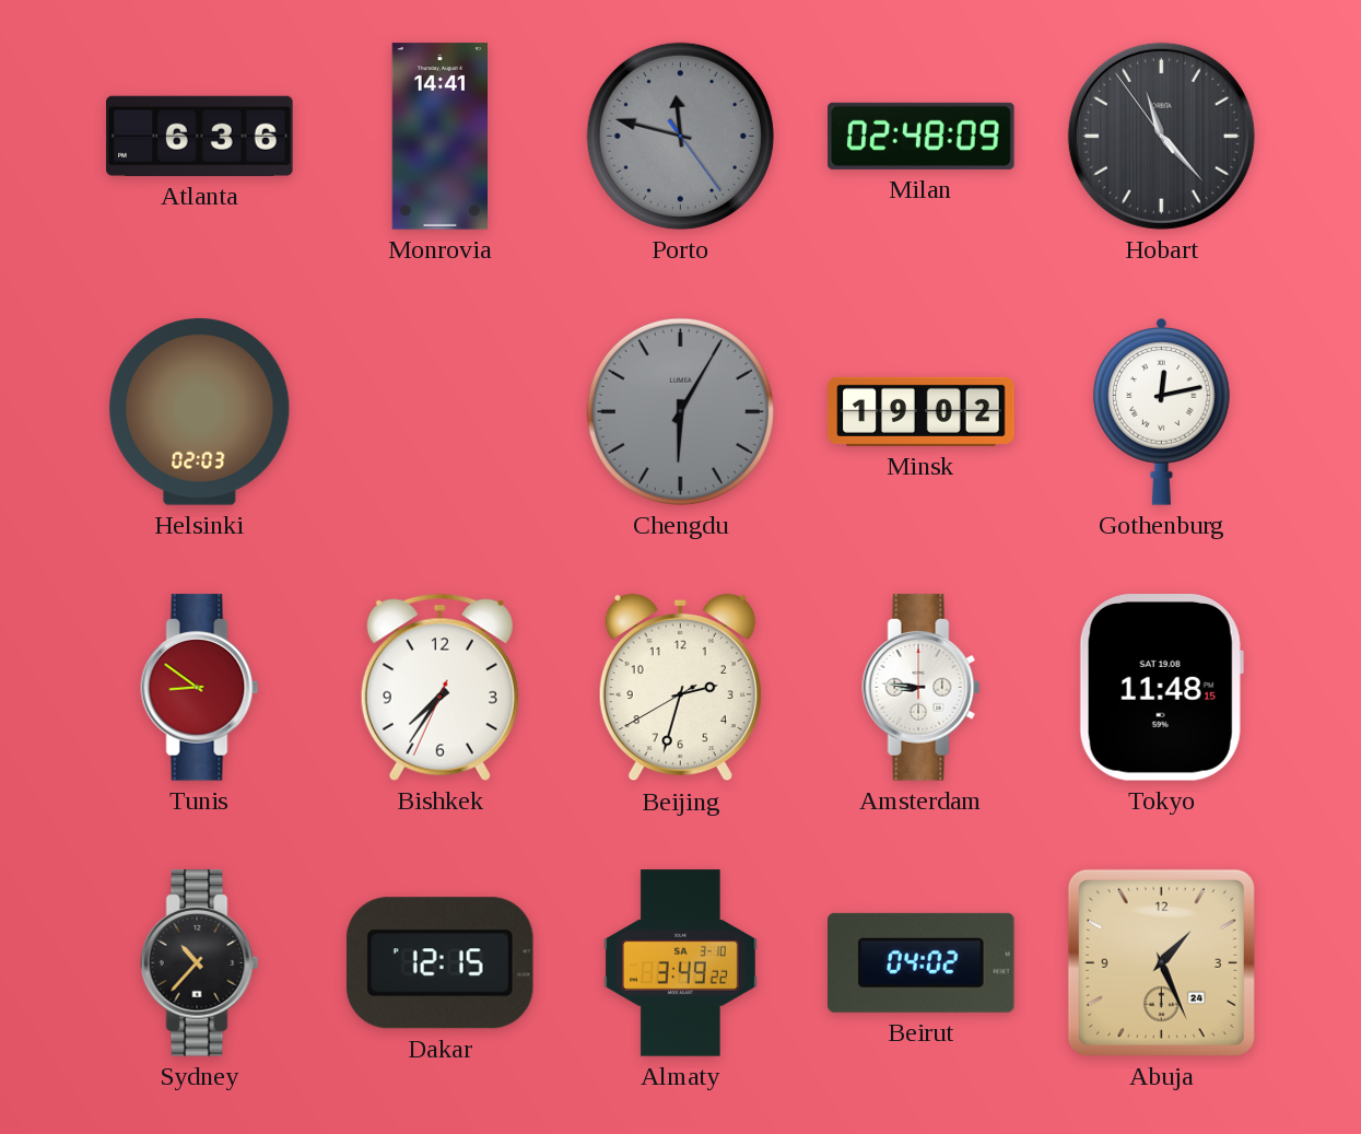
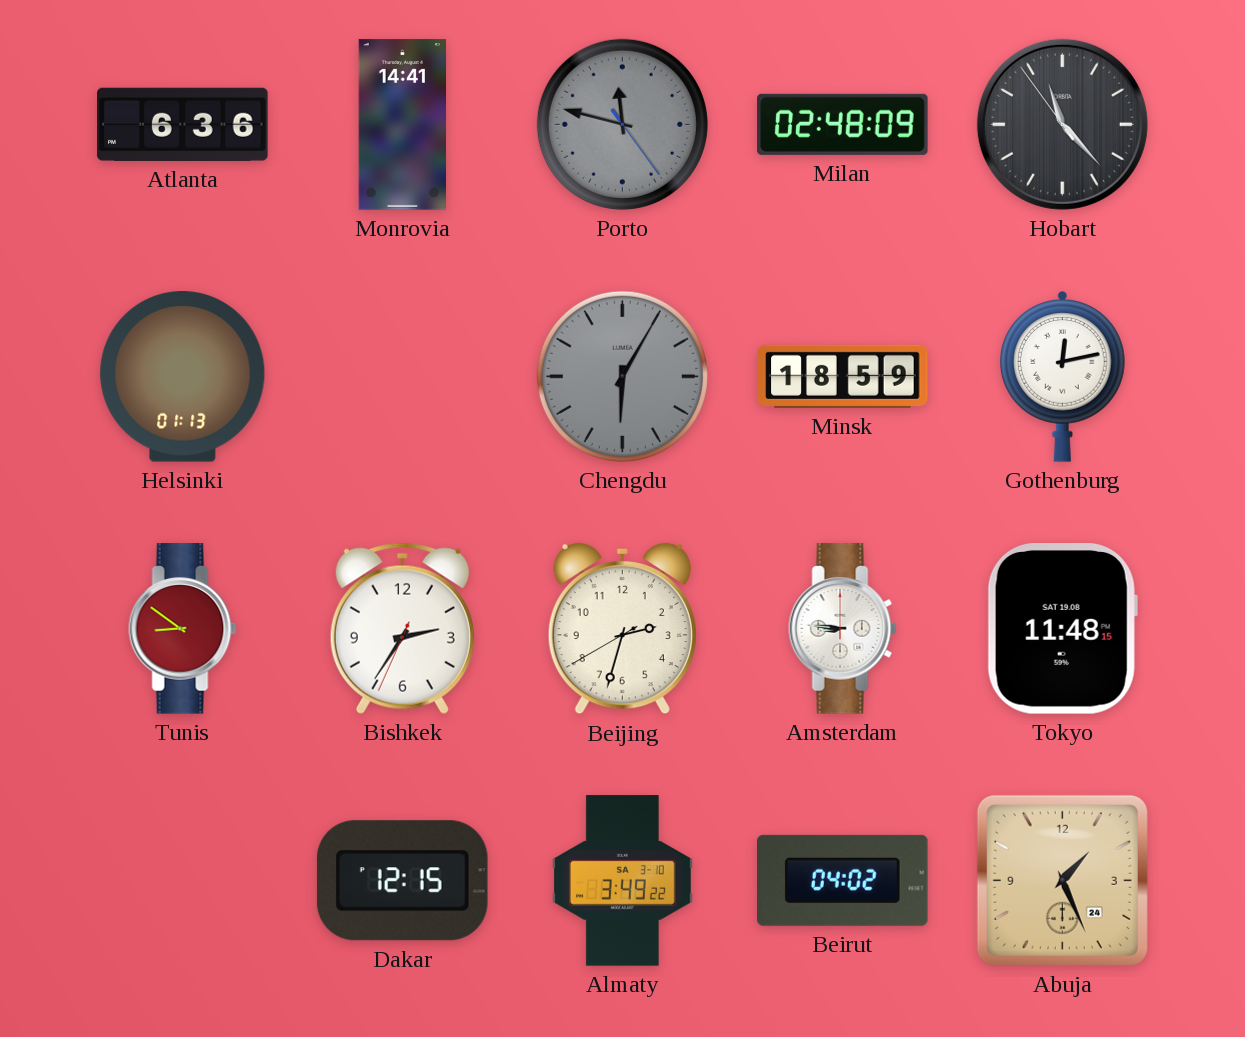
Helsinki: 02:03 -> 01:13
Minsk: 19:02 -> 18:59
Bishkek: 7:35 -> 2:35
Sydney: 10:37 -> none
